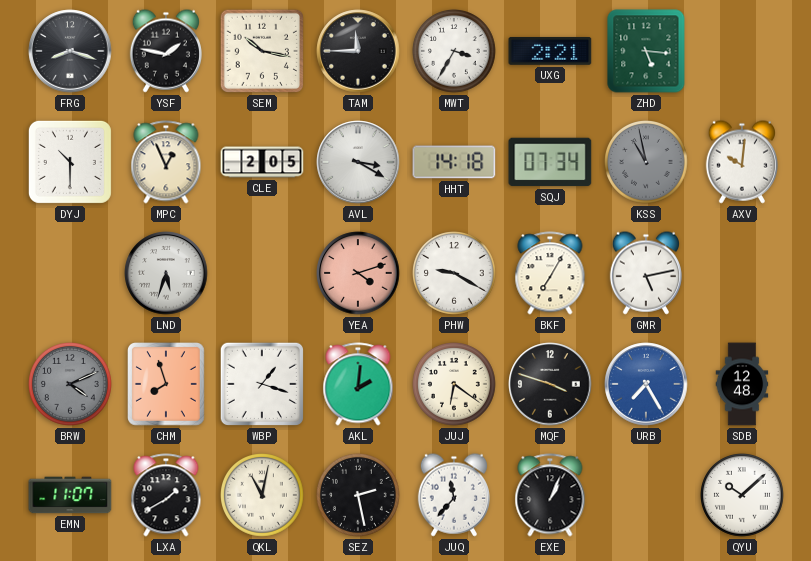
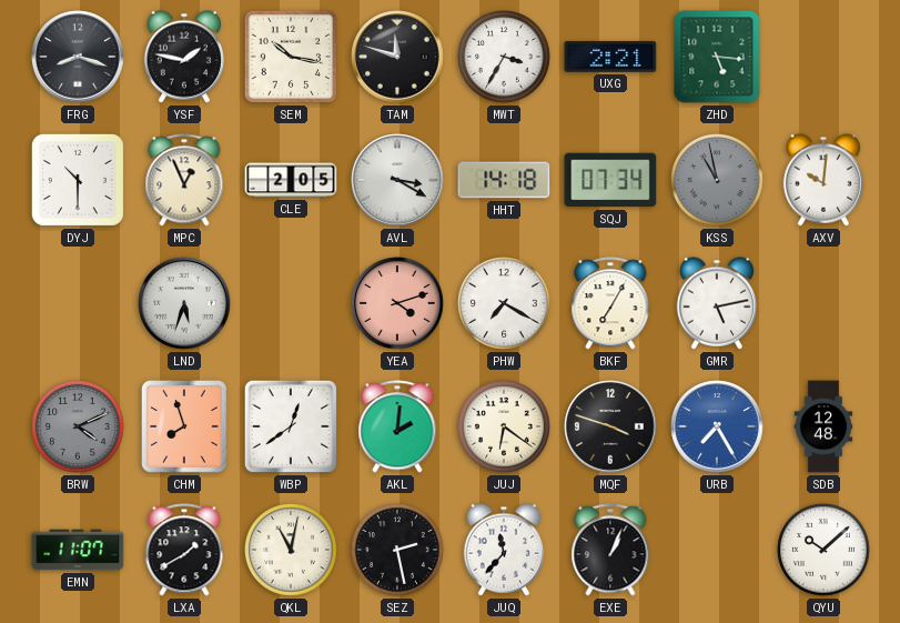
TAM: 11:45 -> 11:48
PHW: 9:20 -> 7:20
WBP: 1:18 -> 12:39
